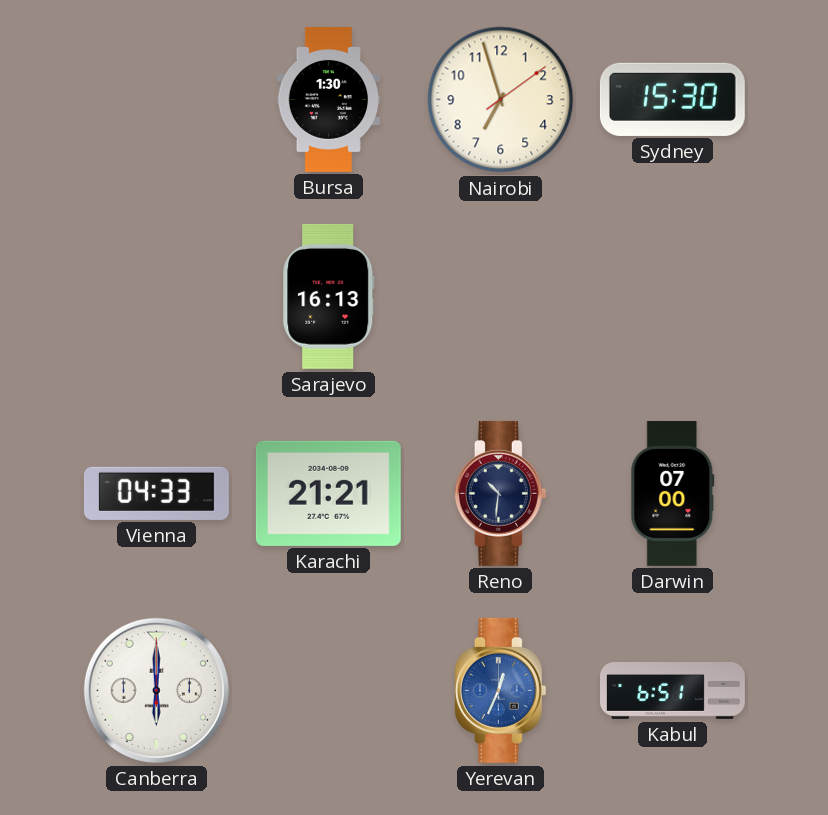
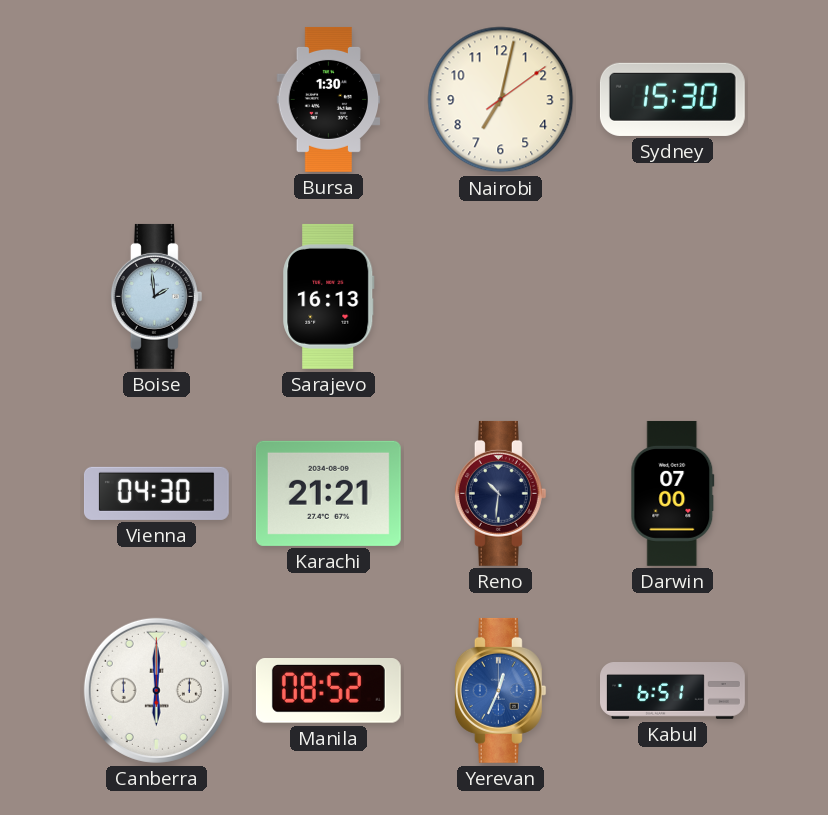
Nairobi: 6:57 -> 7:02
Boise: none -> 1:59
Vienna: 04:33 -> 04:30
Manila: none -> 08:52
